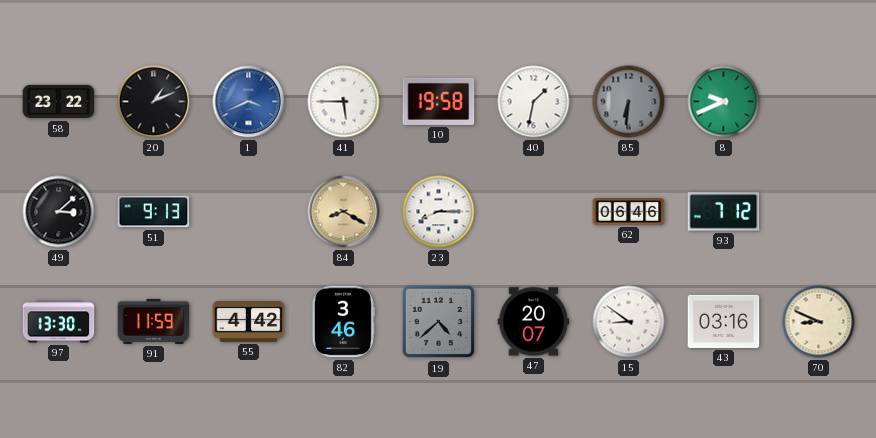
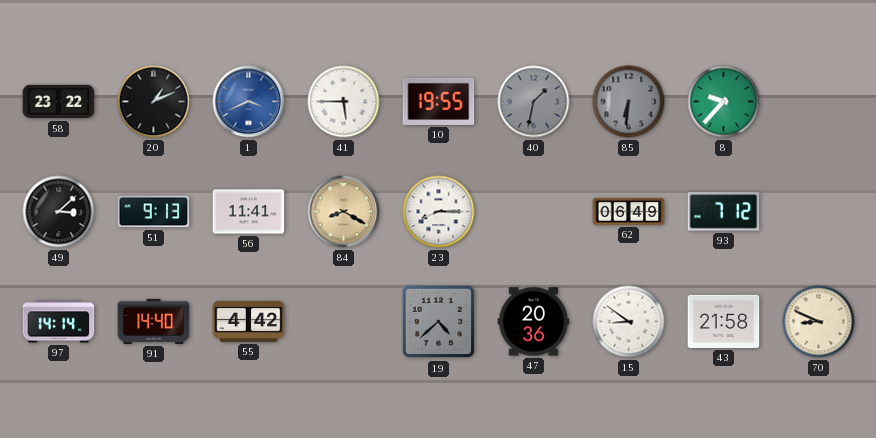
10: 19:58 -> 19:55
40 dial: white -> grey
8: 9:41 -> 9:37
56: none -> 11:41
62: 06:46 -> 06:49
97: 13:30 -> 14:14
91: 11:59 -> 14:40
82: 3:46 -> none
47: 20:07 -> 20:36
43: 03:16 -> 21:58
